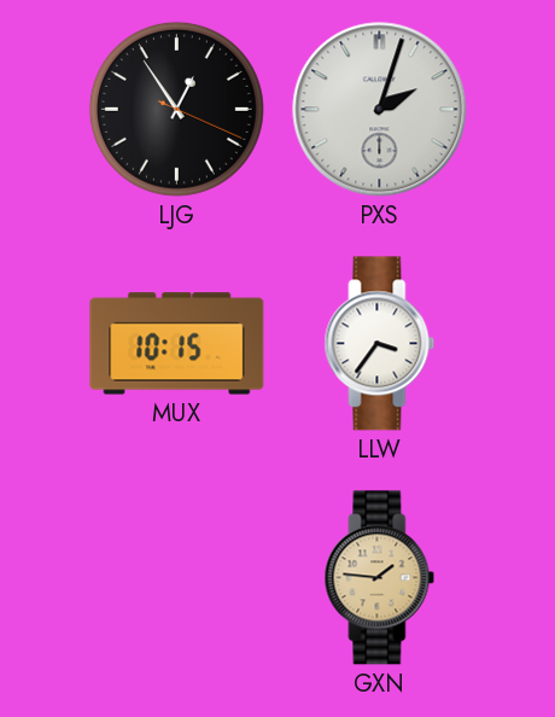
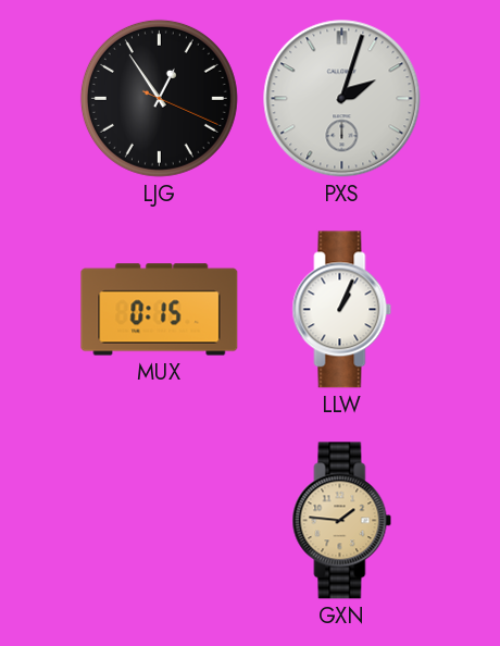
MUX: 10:15 -> 0:15
LLW: 3:36 -> 1:04
